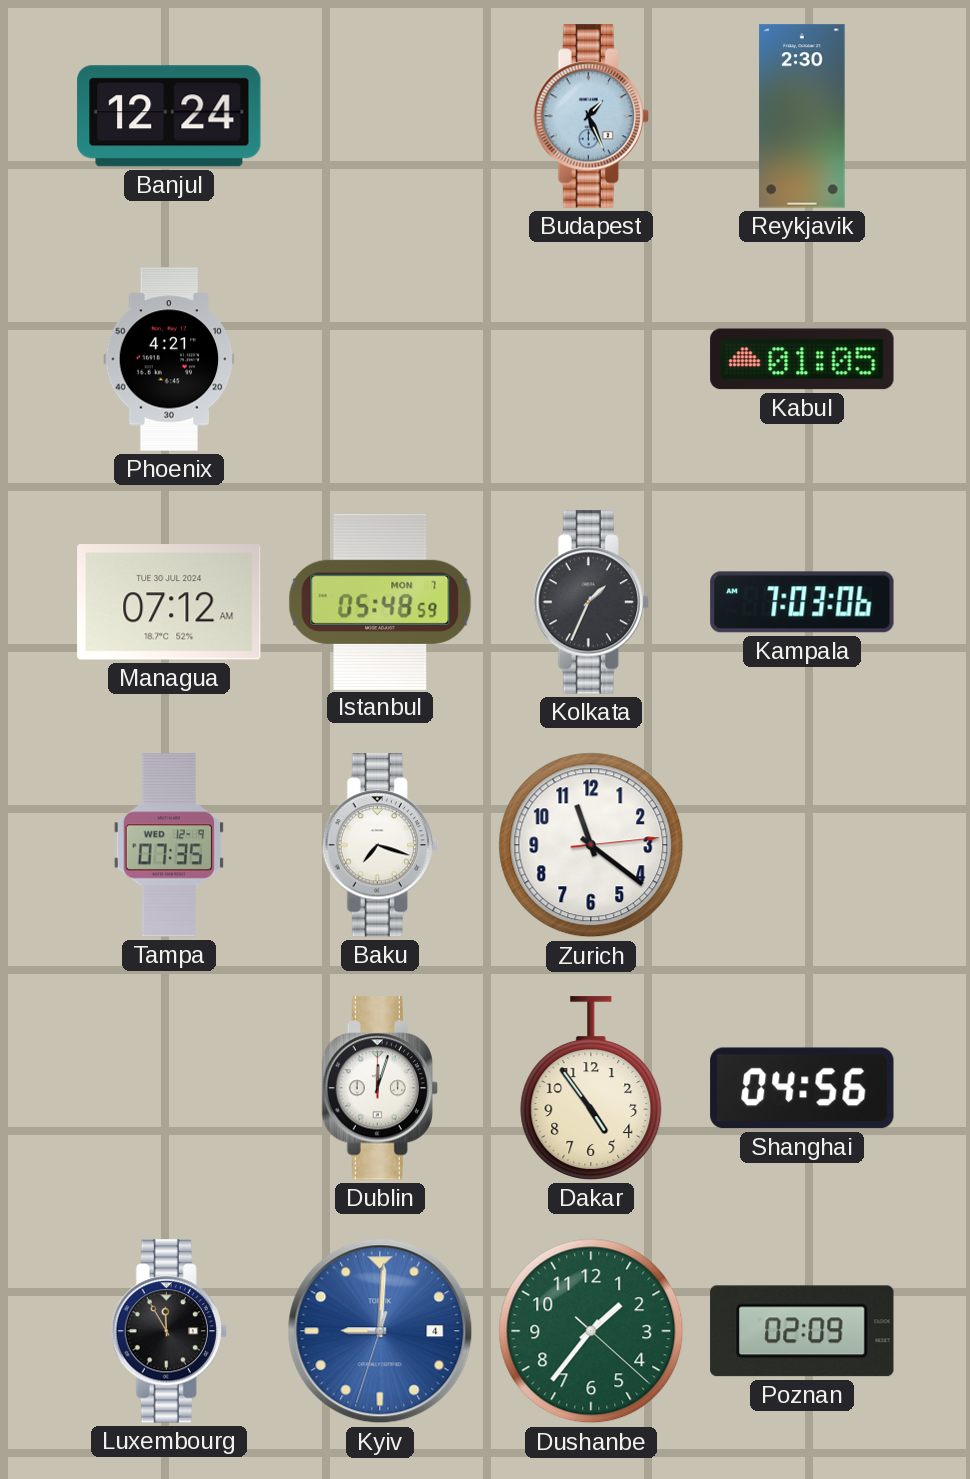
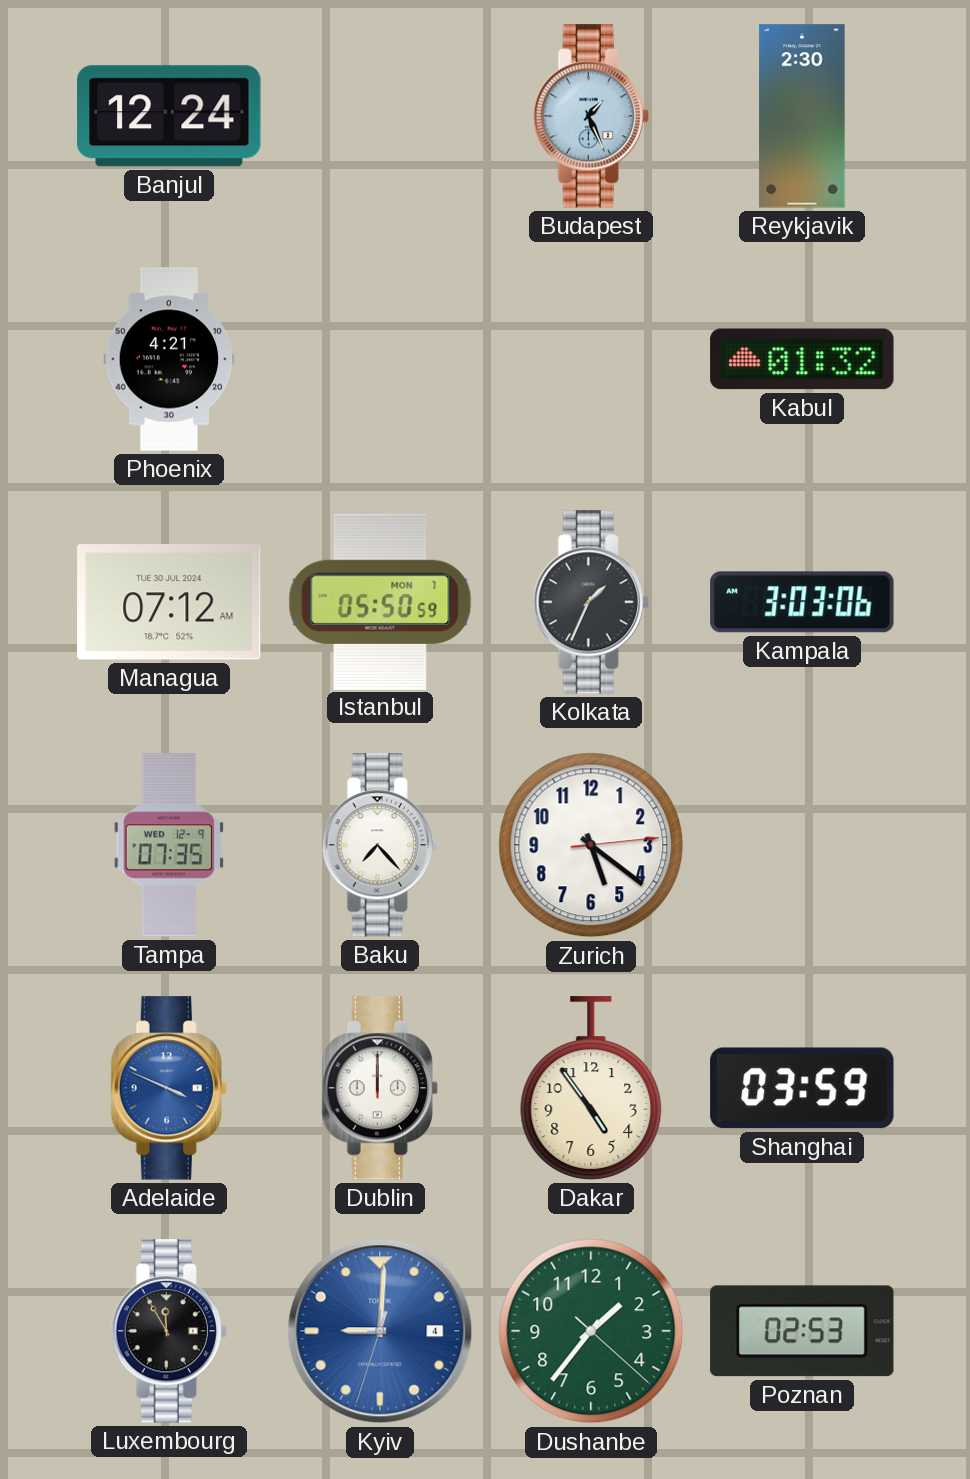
Kabul: 01:05 -> 01:32
Istanbul: 05:48 -> 05:50
Kampala: 7:03 -> 3:03
Baku: 7:18 -> 7:23
Zurich: 11:21 -> 5:21
Adelaide: none -> 3:49
Dublin: 12:03 -> 12:00
Shanghai: 04:56 -> 03:59
Poznan: 02:09 -> 02:53
